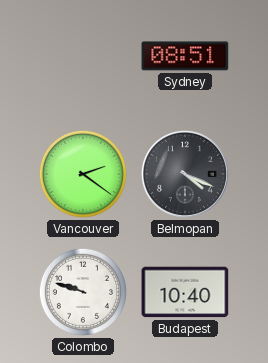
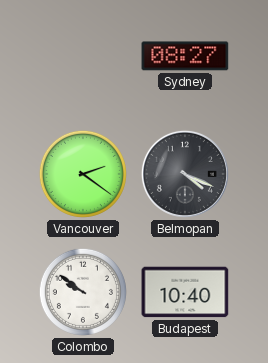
Sydney: 08:51 -> 08:27
Colombo: 9:48 -> 9:51
